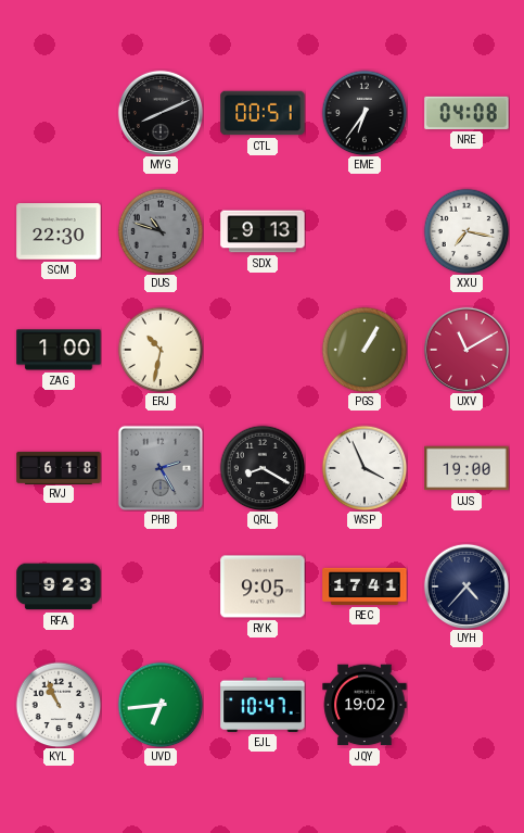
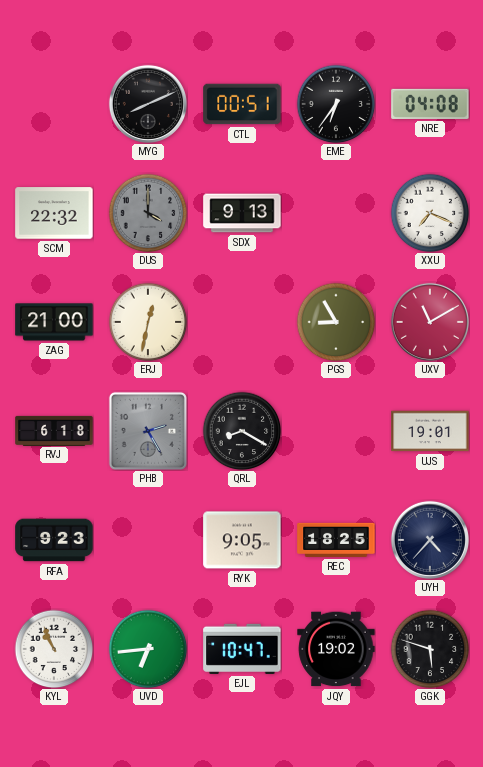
SCM: 22:30 -> 22:32
DUS: 10:48 -> 4:00
XXU: 7:17 -> 7:19
ZAG: 1:00 -> 21:00
ERJ: 10:32 -> 12:32
PGS: 1:05 -> 8:55
WSP: 3:56 -> none
UJS: 19:00 -> 19:01
REC: 17:41 -> 18:25
GGK: none -> 5:48
